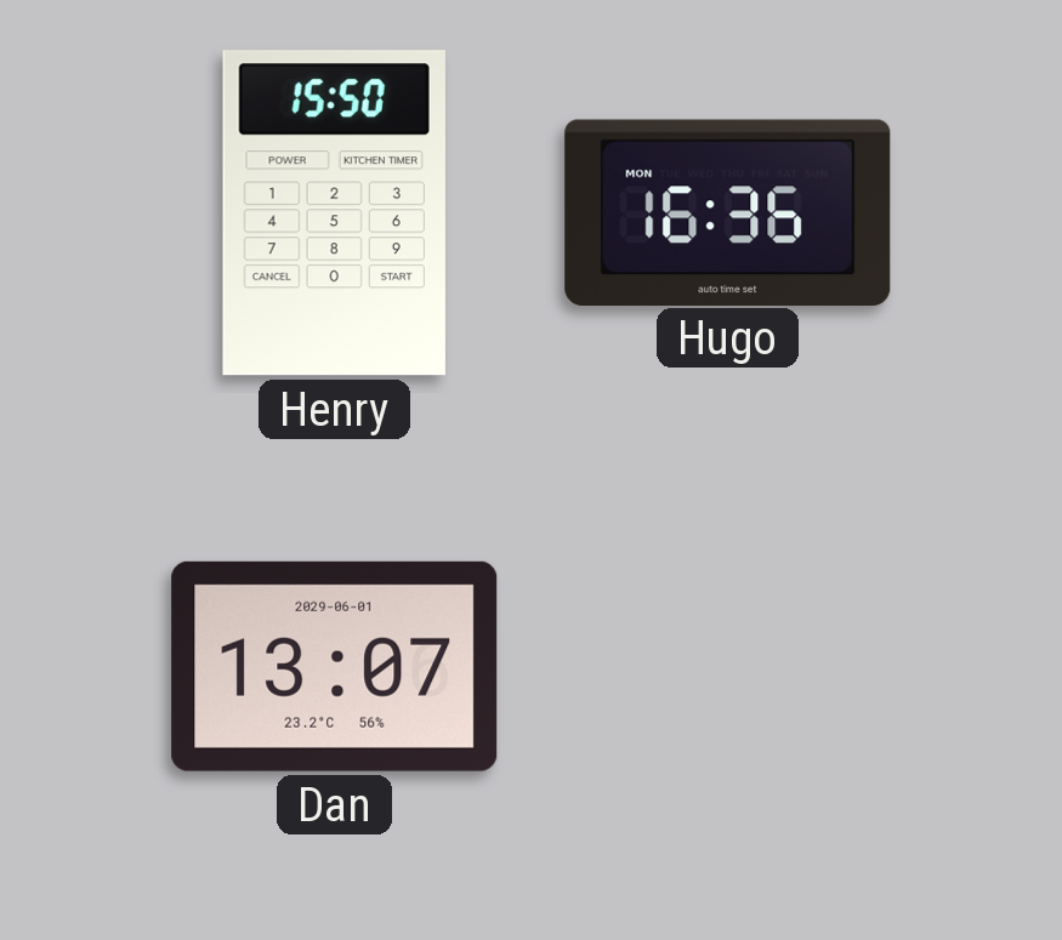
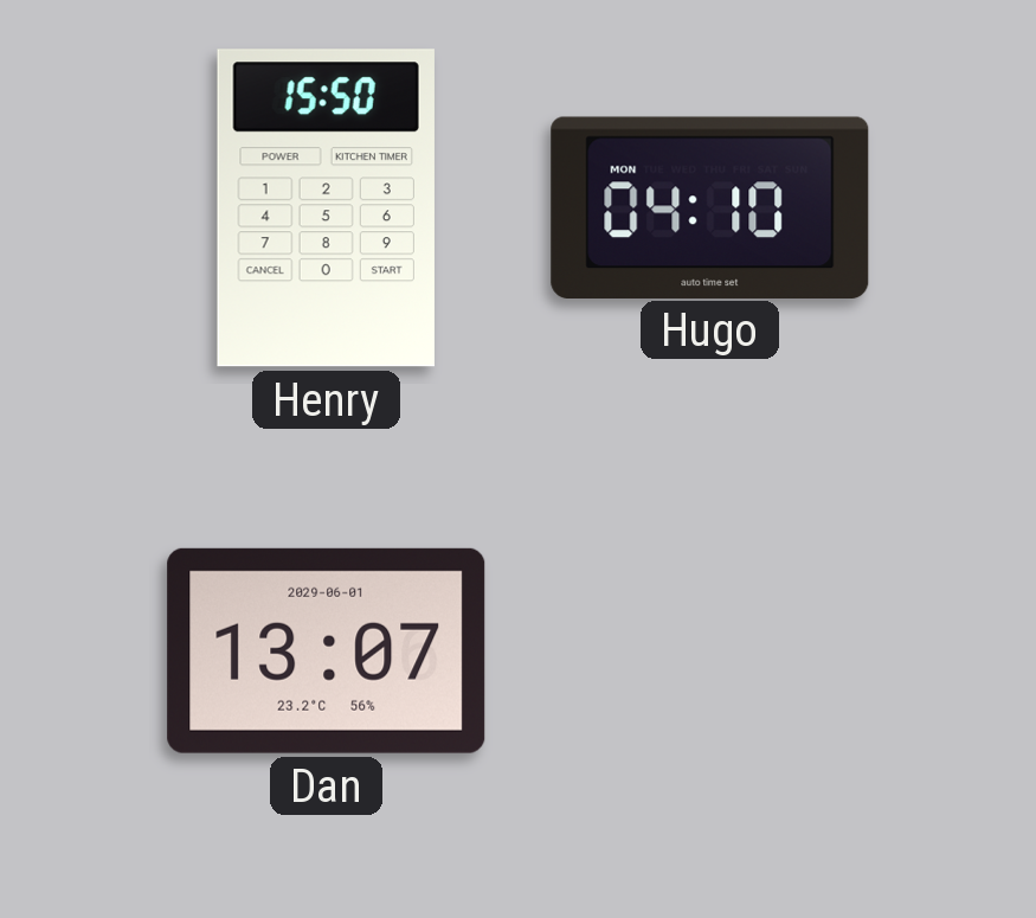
Hugo: 16:36 -> 04:10
